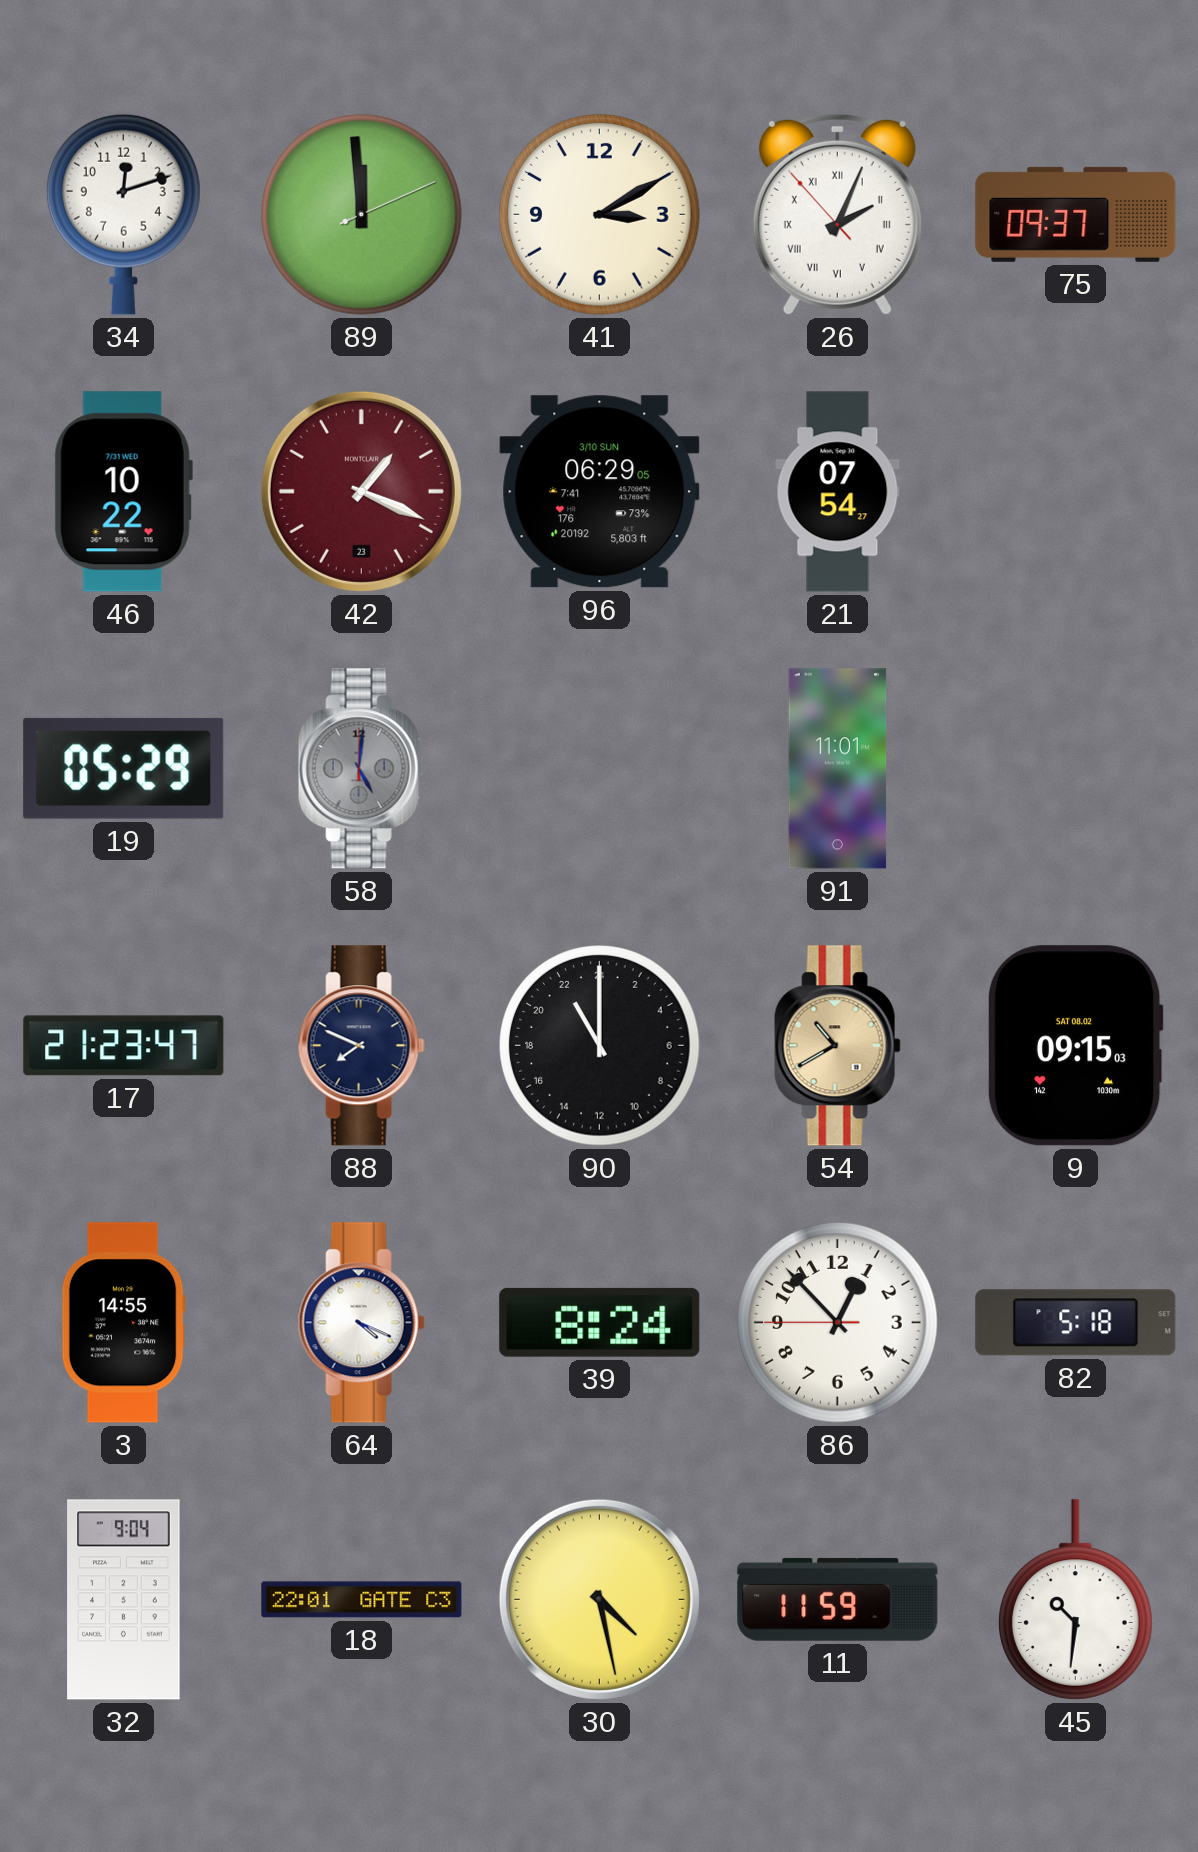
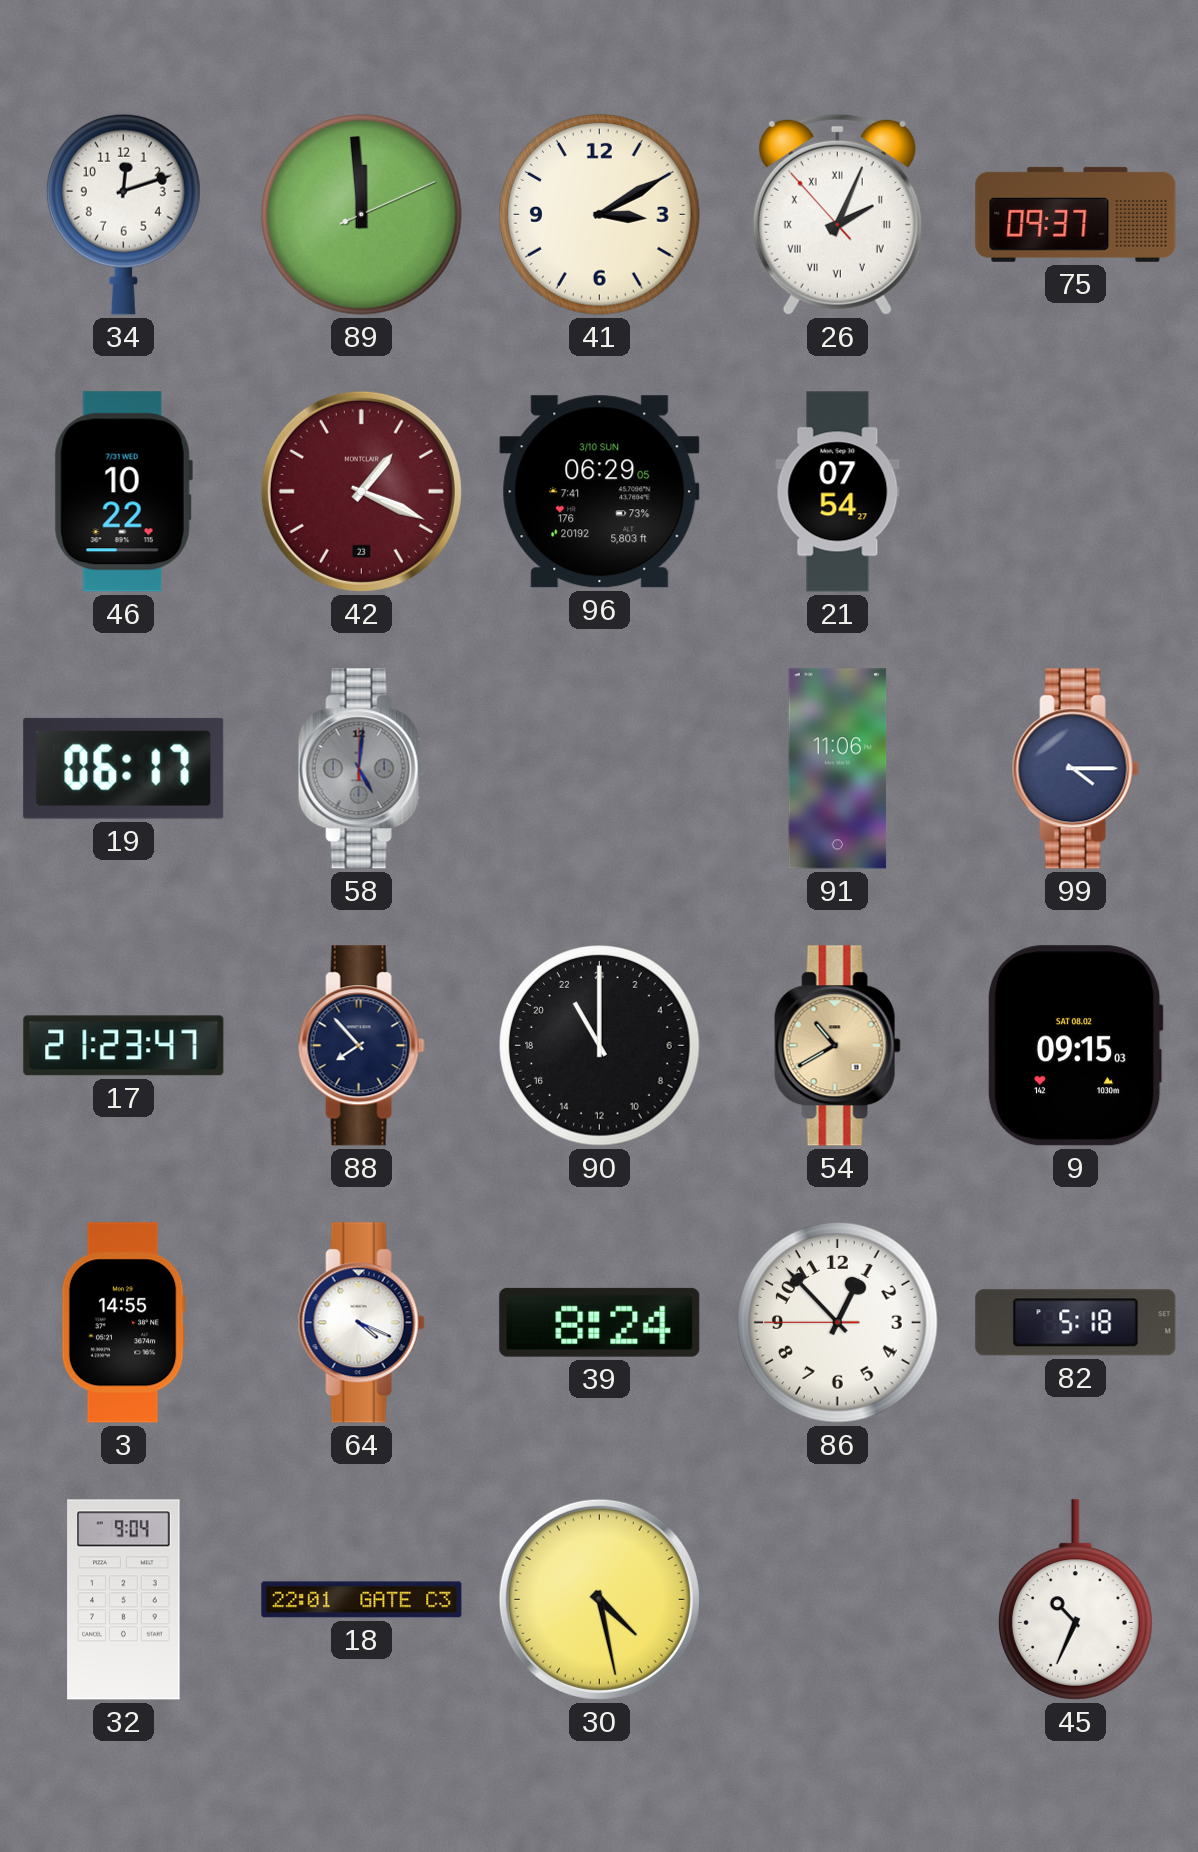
19: 05:29 -> 06:17
91: 11:01 -> 11:06
99: none -> 4:15
88: 7:49 -> 7:53
11: 11:59 -> none
45: 10:31 -> 10:34
